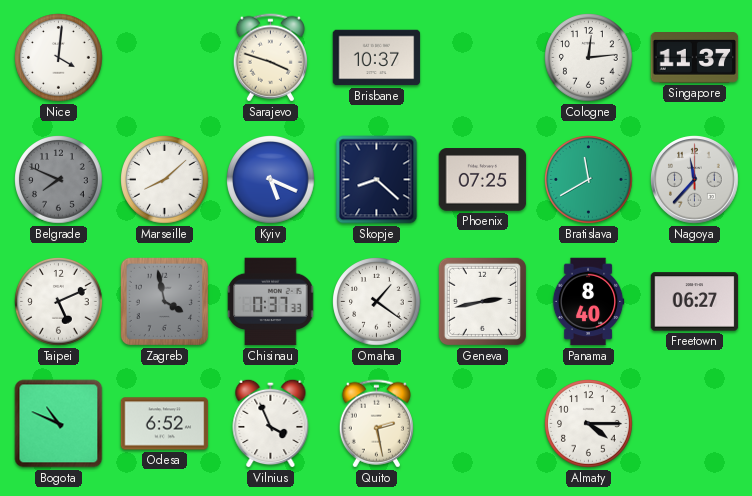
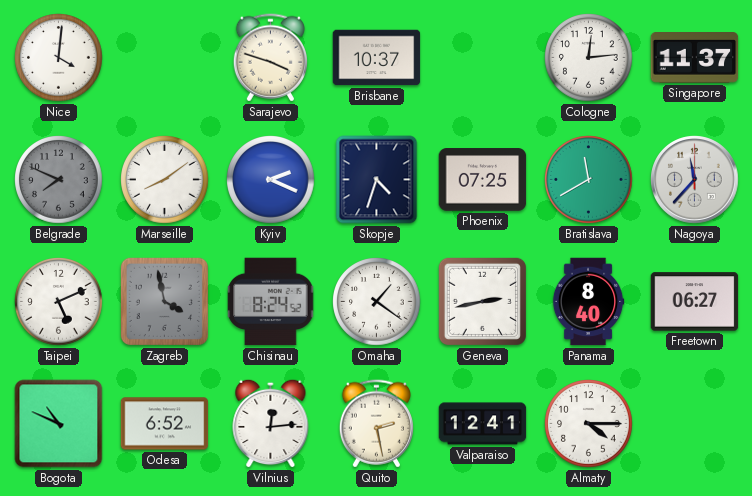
Marseille: 8:08 -> 8:09
Kyiv: 5:19 -> 2:19
Skopje: 8:22 -> 4:33
Chisinau: 0:37 -> 8:24
Vilnius: 3:56 -> 12:14
Valparaiso: none -> 12:41
